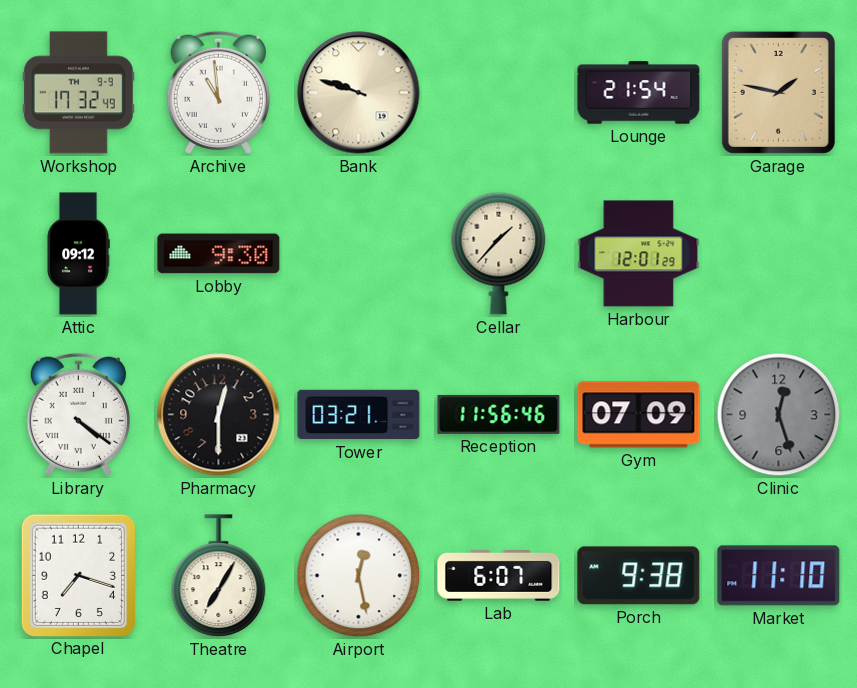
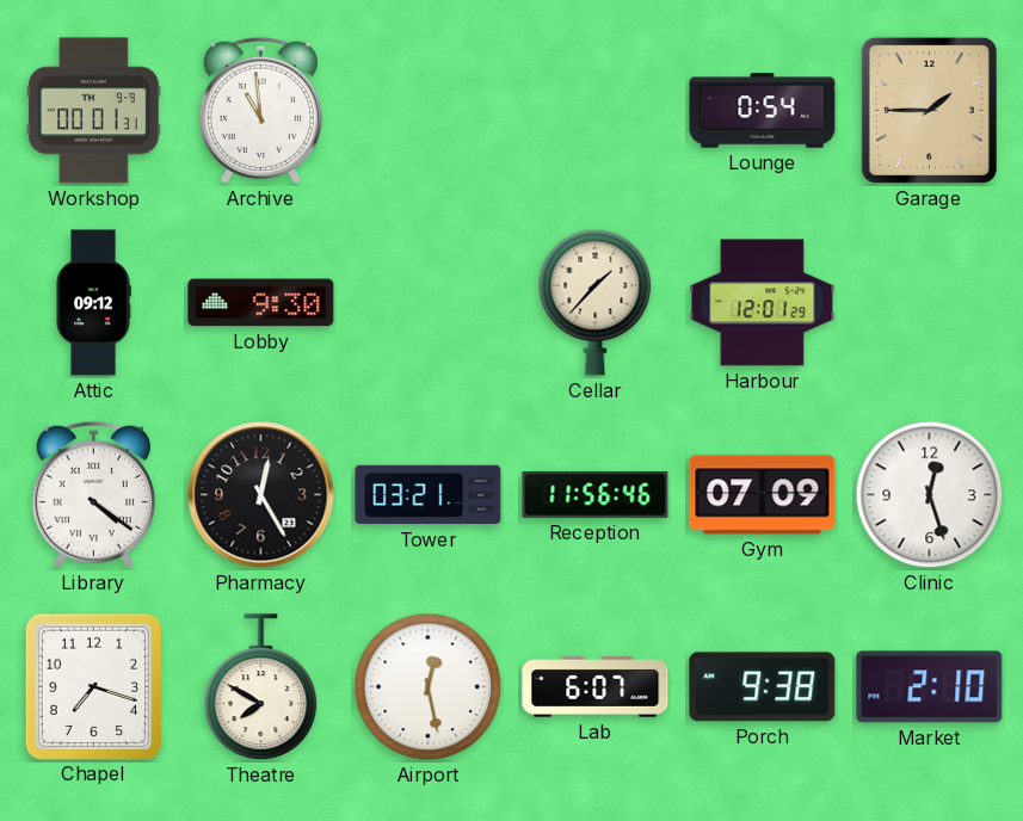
Workshop: 17:32 -> 00:01
Bank: 9:48 -> none
Lounge: 21:54 -> 0:54
Garage: 1:47 -> 1:45
Pharmacy: 12:30 -> 12:25
Clinic dial: grey -> white
Theatre: 7:05 -> 7:50
Market: 11:10 -> 2:10
